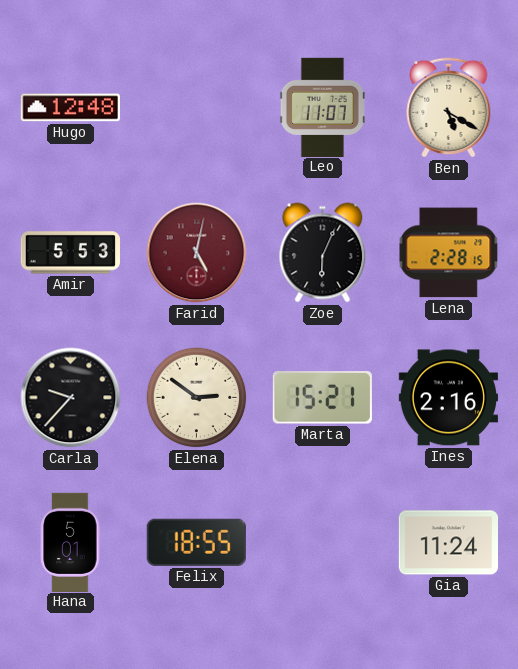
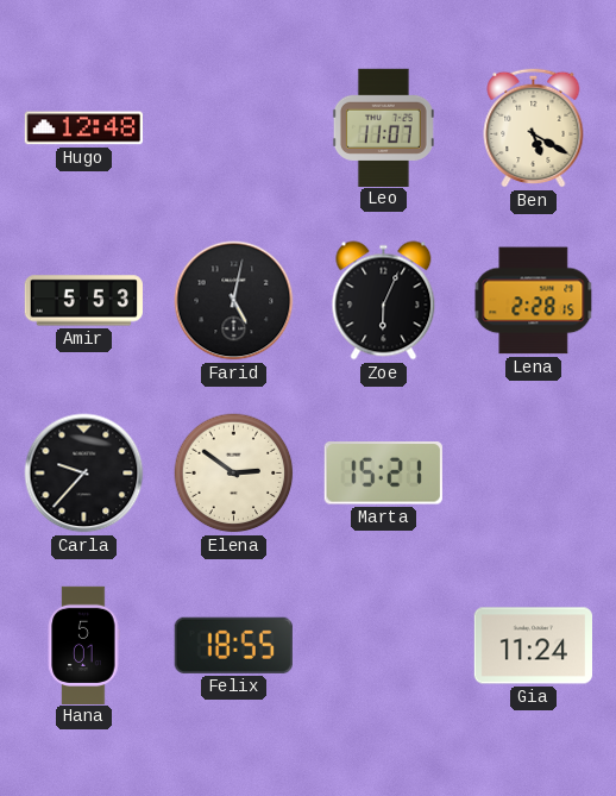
Farid dial: burgundy -> black
Ines: 2:16 -> none
